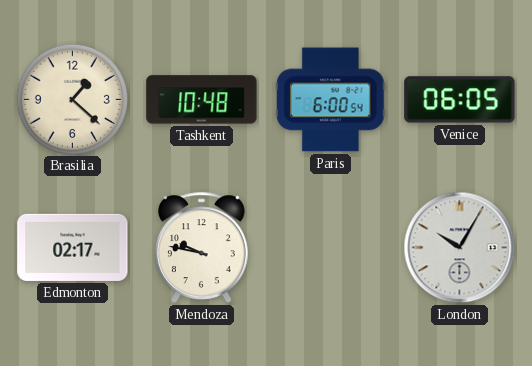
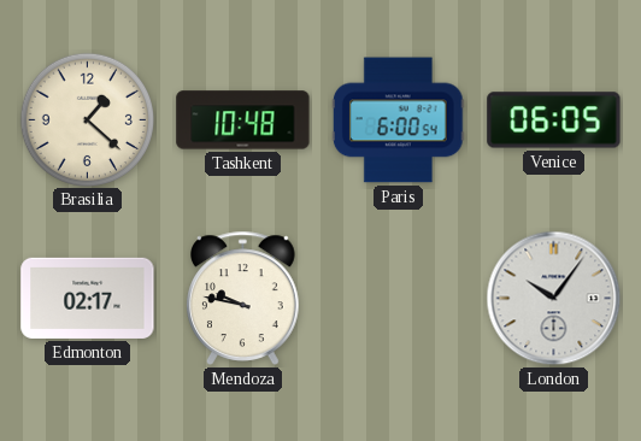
London: 10:05 -> 10:06
